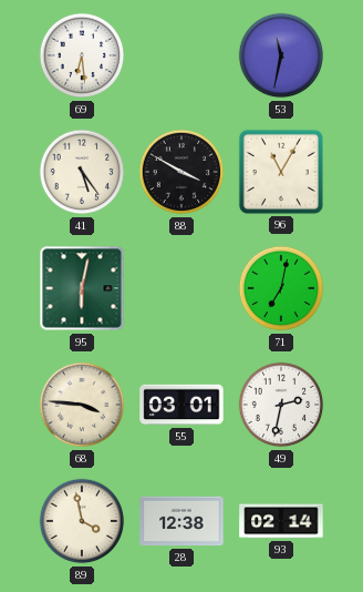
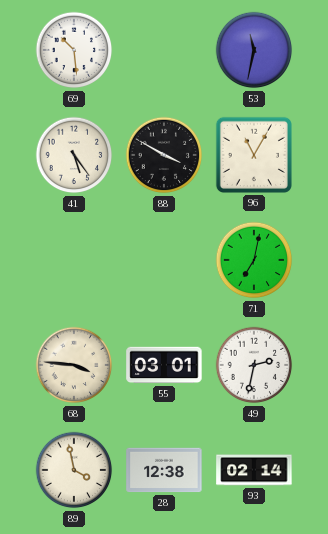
69: 6:29 -> 10:29
95: 6:02 -> none
